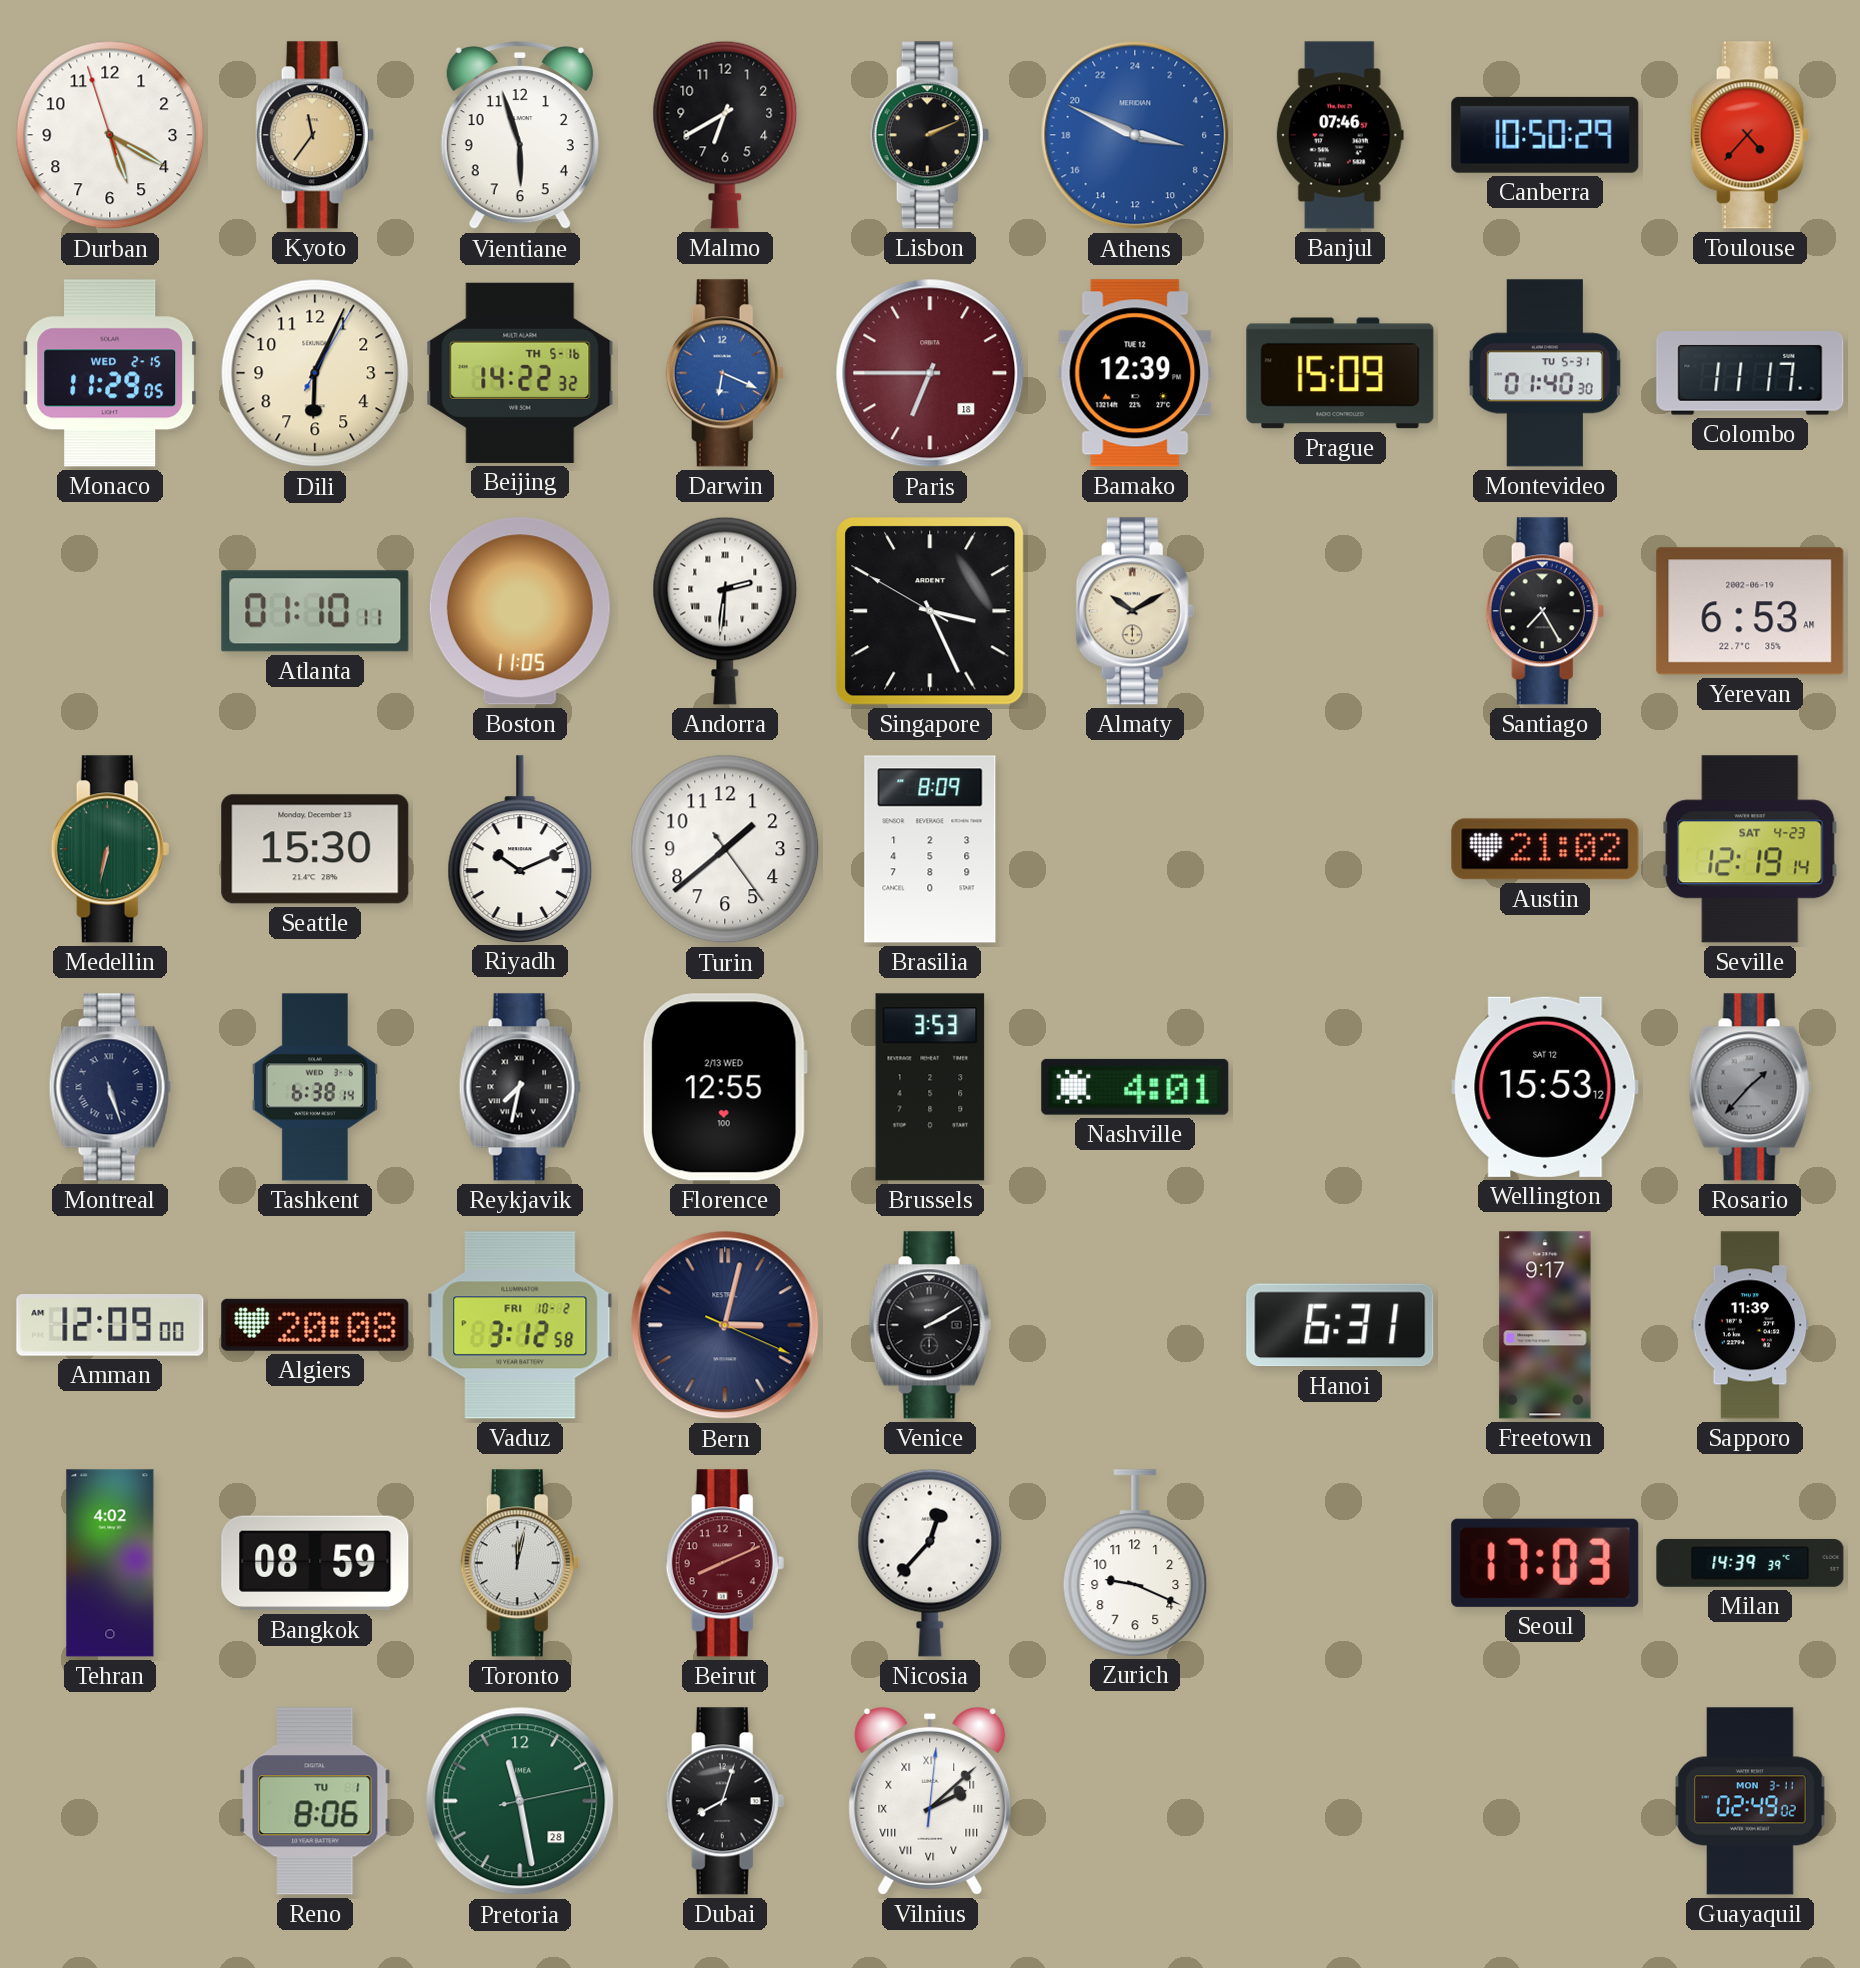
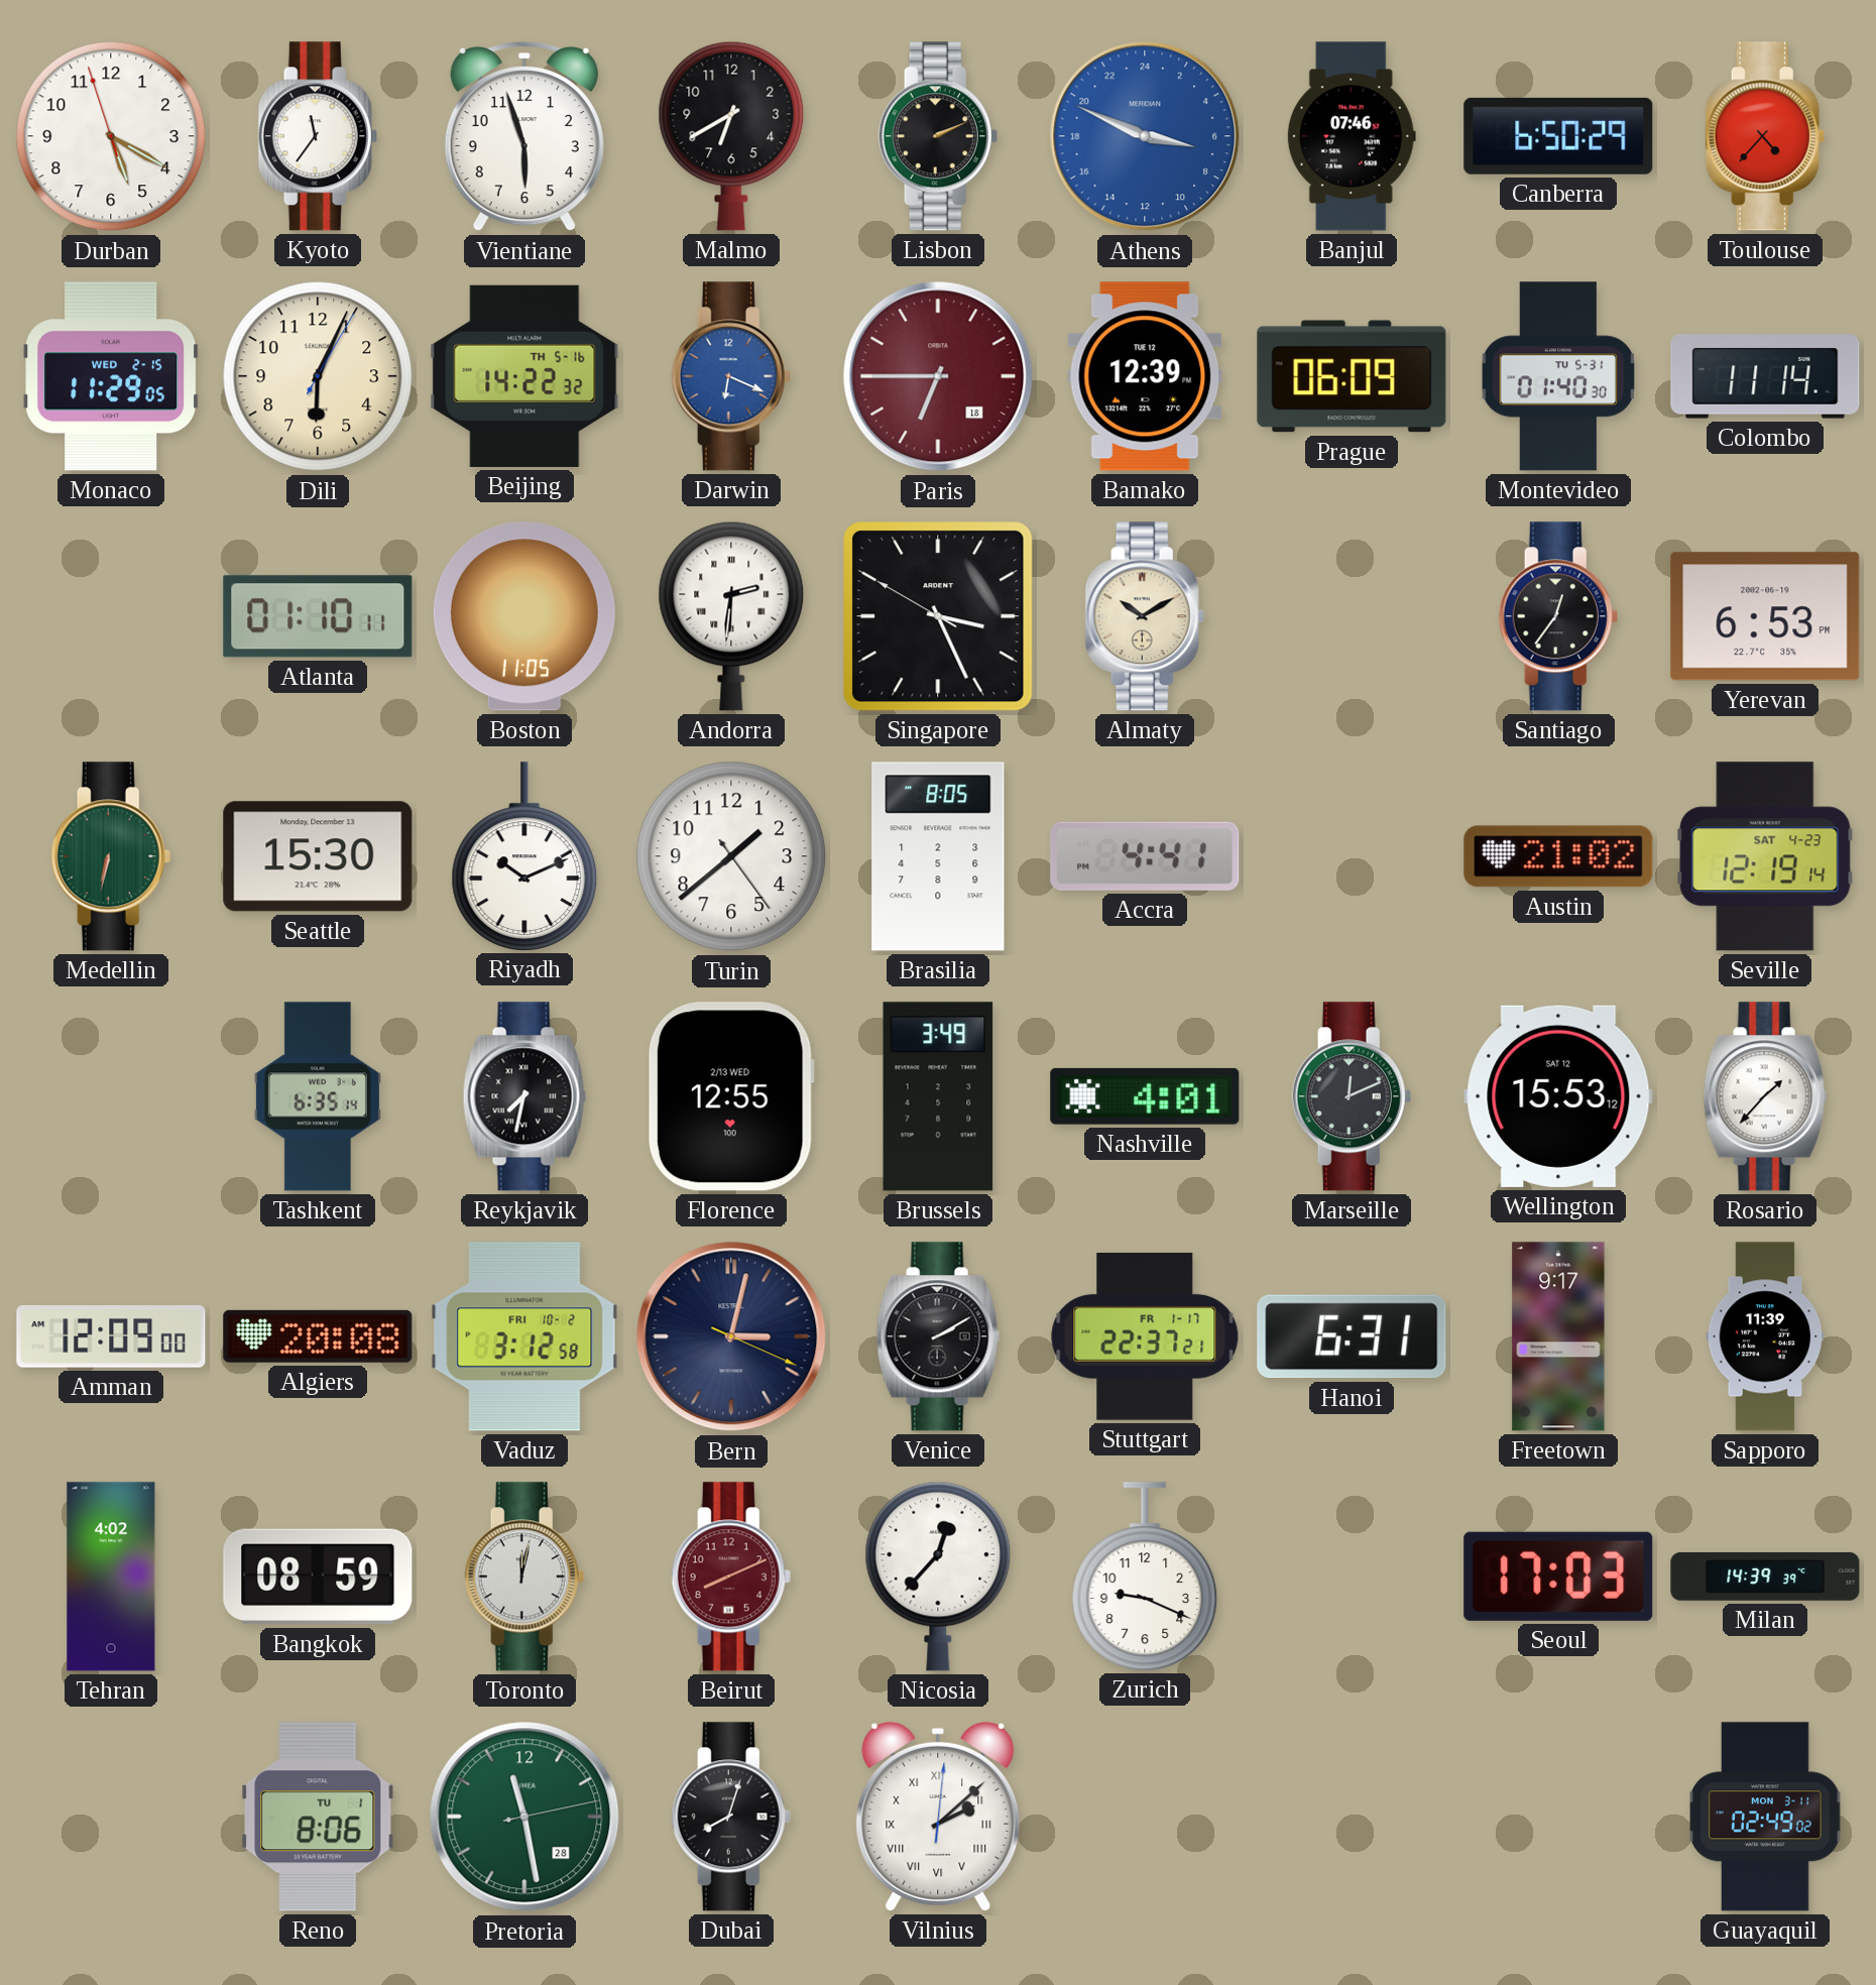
Kyoto dial: champagne -> white
Canberra: 10:50 -> 6:50
Prague: 15:09 -> 06:09
Colombo: 11:17 -> 11:14
Santiago: 7:25 -> 12:36
Yerevan: 6:53 AM -> 6:53 PM
Brasilia: 8:09 -> 8:05
Accra: none -> 4:41
Montreal: 5:27 -> none
Tashkent: 6:38 -> 6:35
Brussels: 3:53 -> 3:49
Marseille: none -> 12:11
Rosario dial: grey -> white
Stuttgart: none -> 22:37
